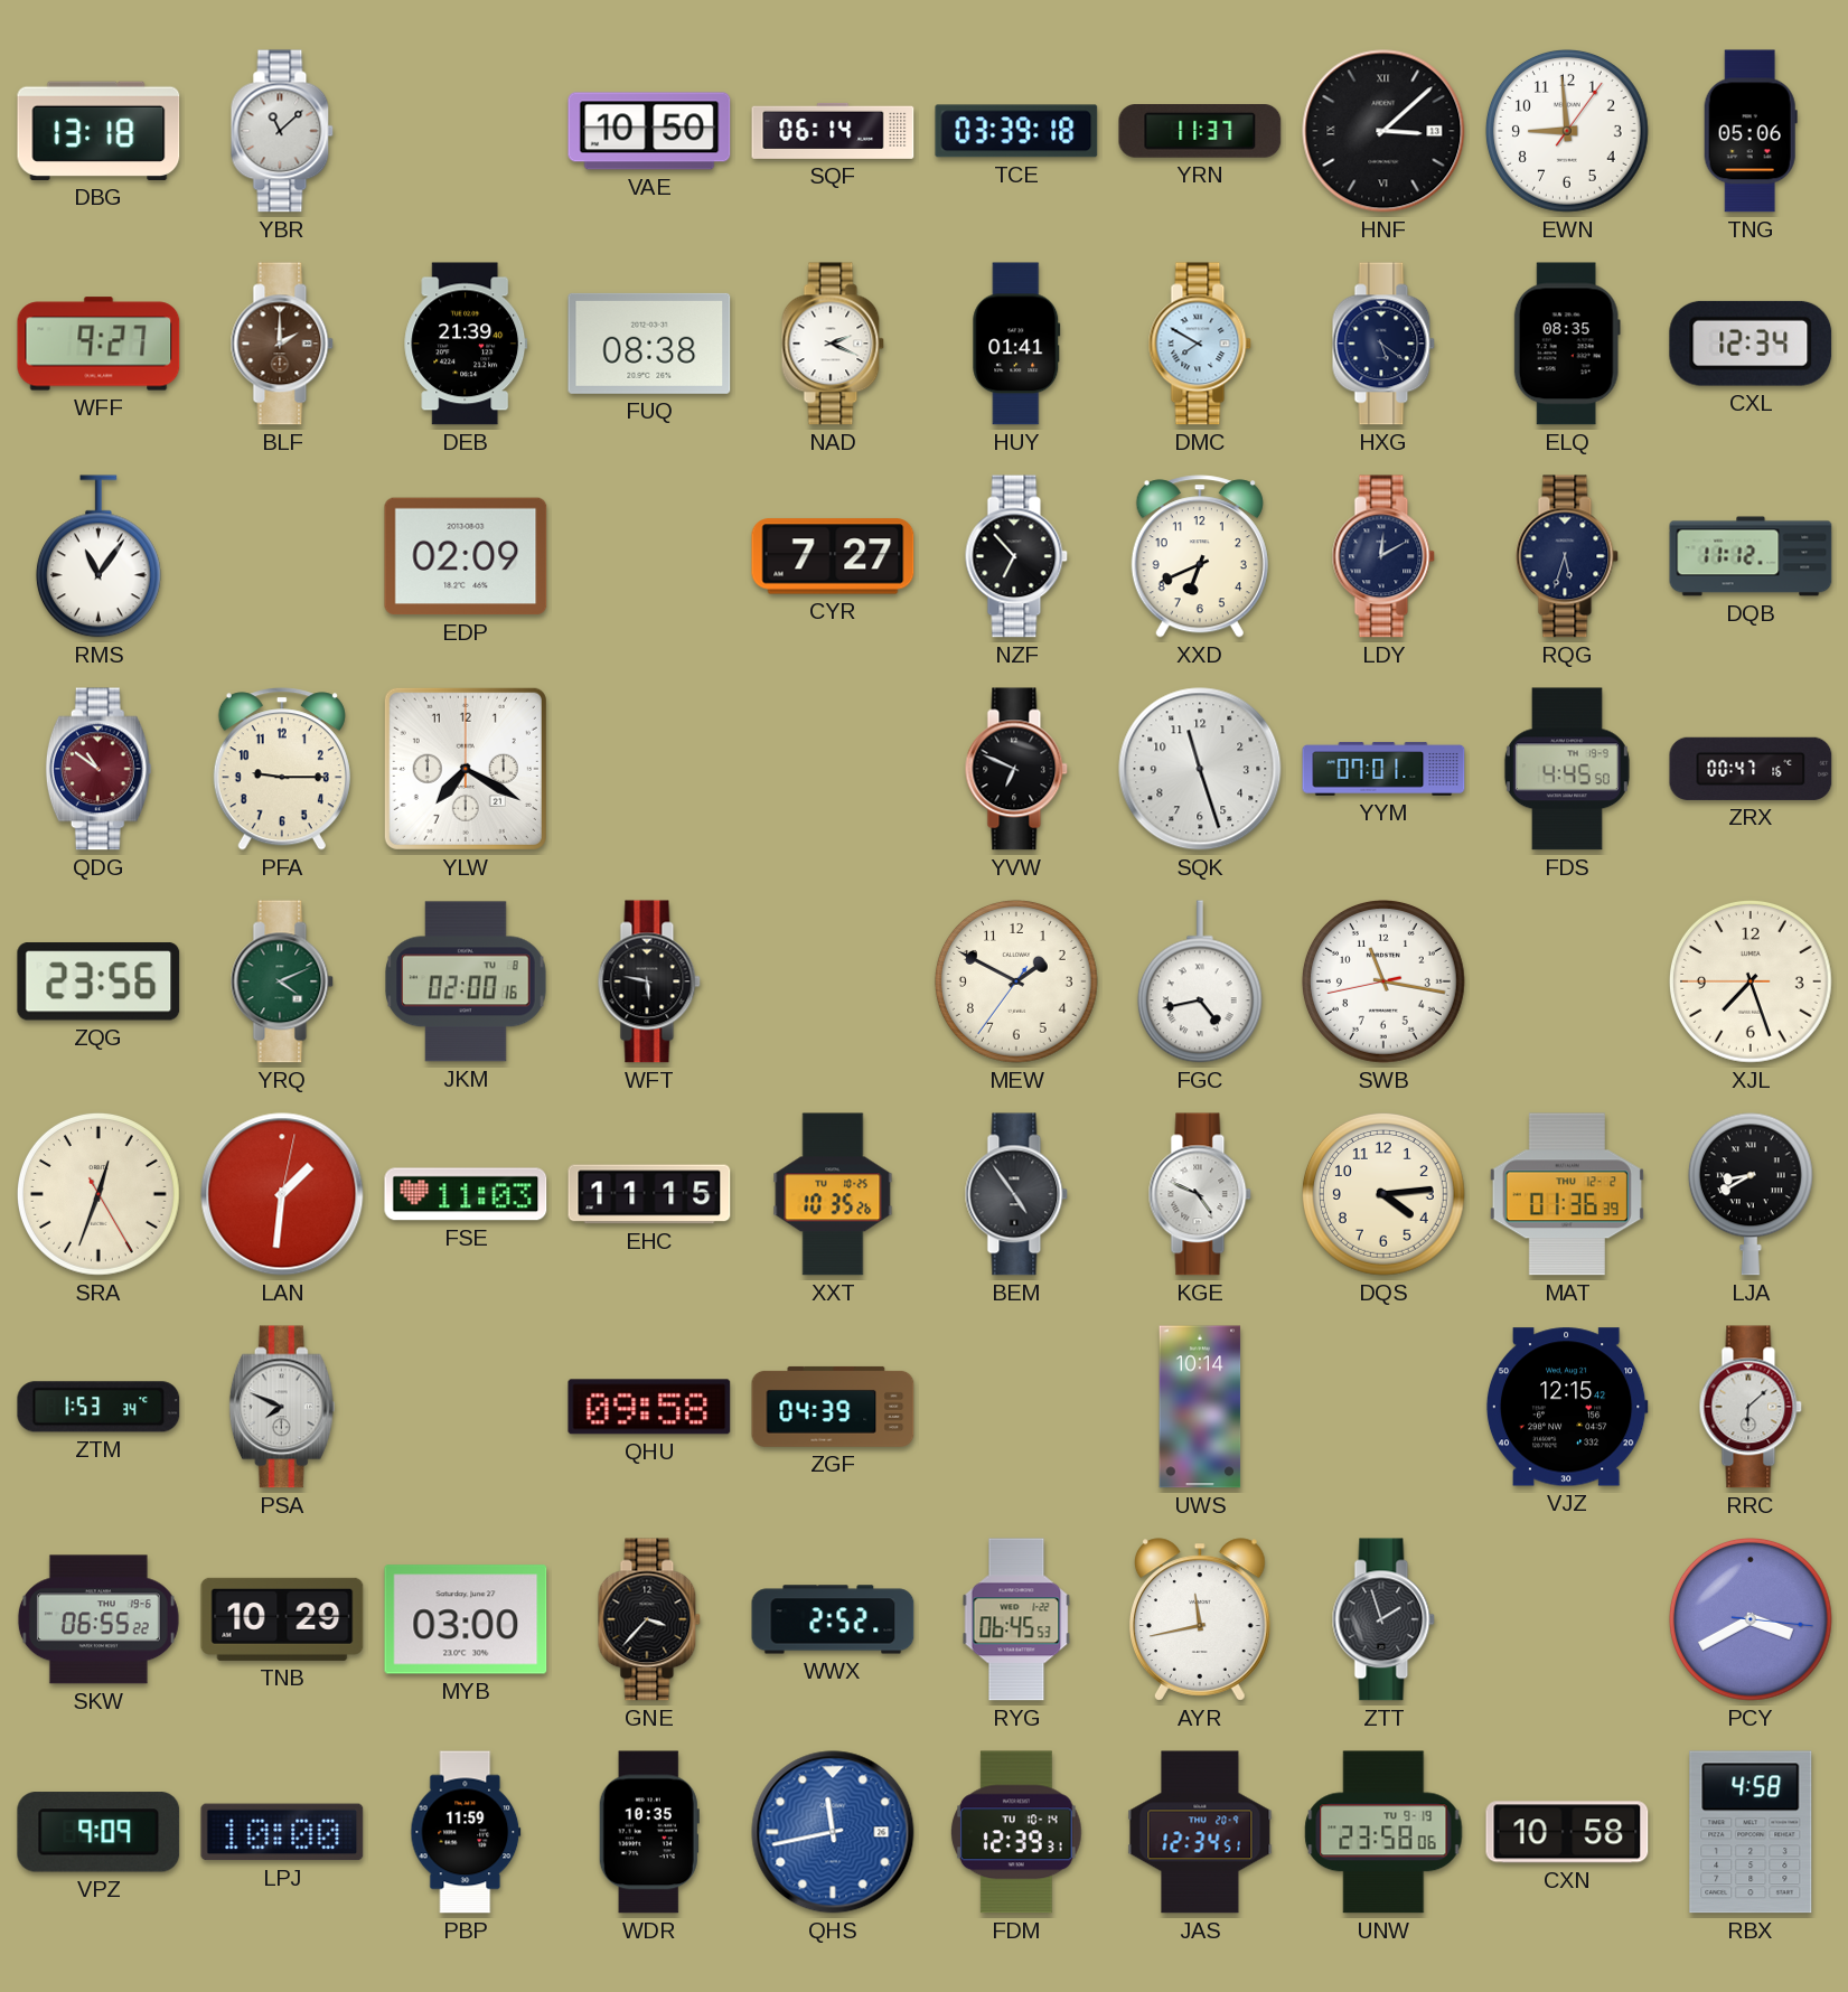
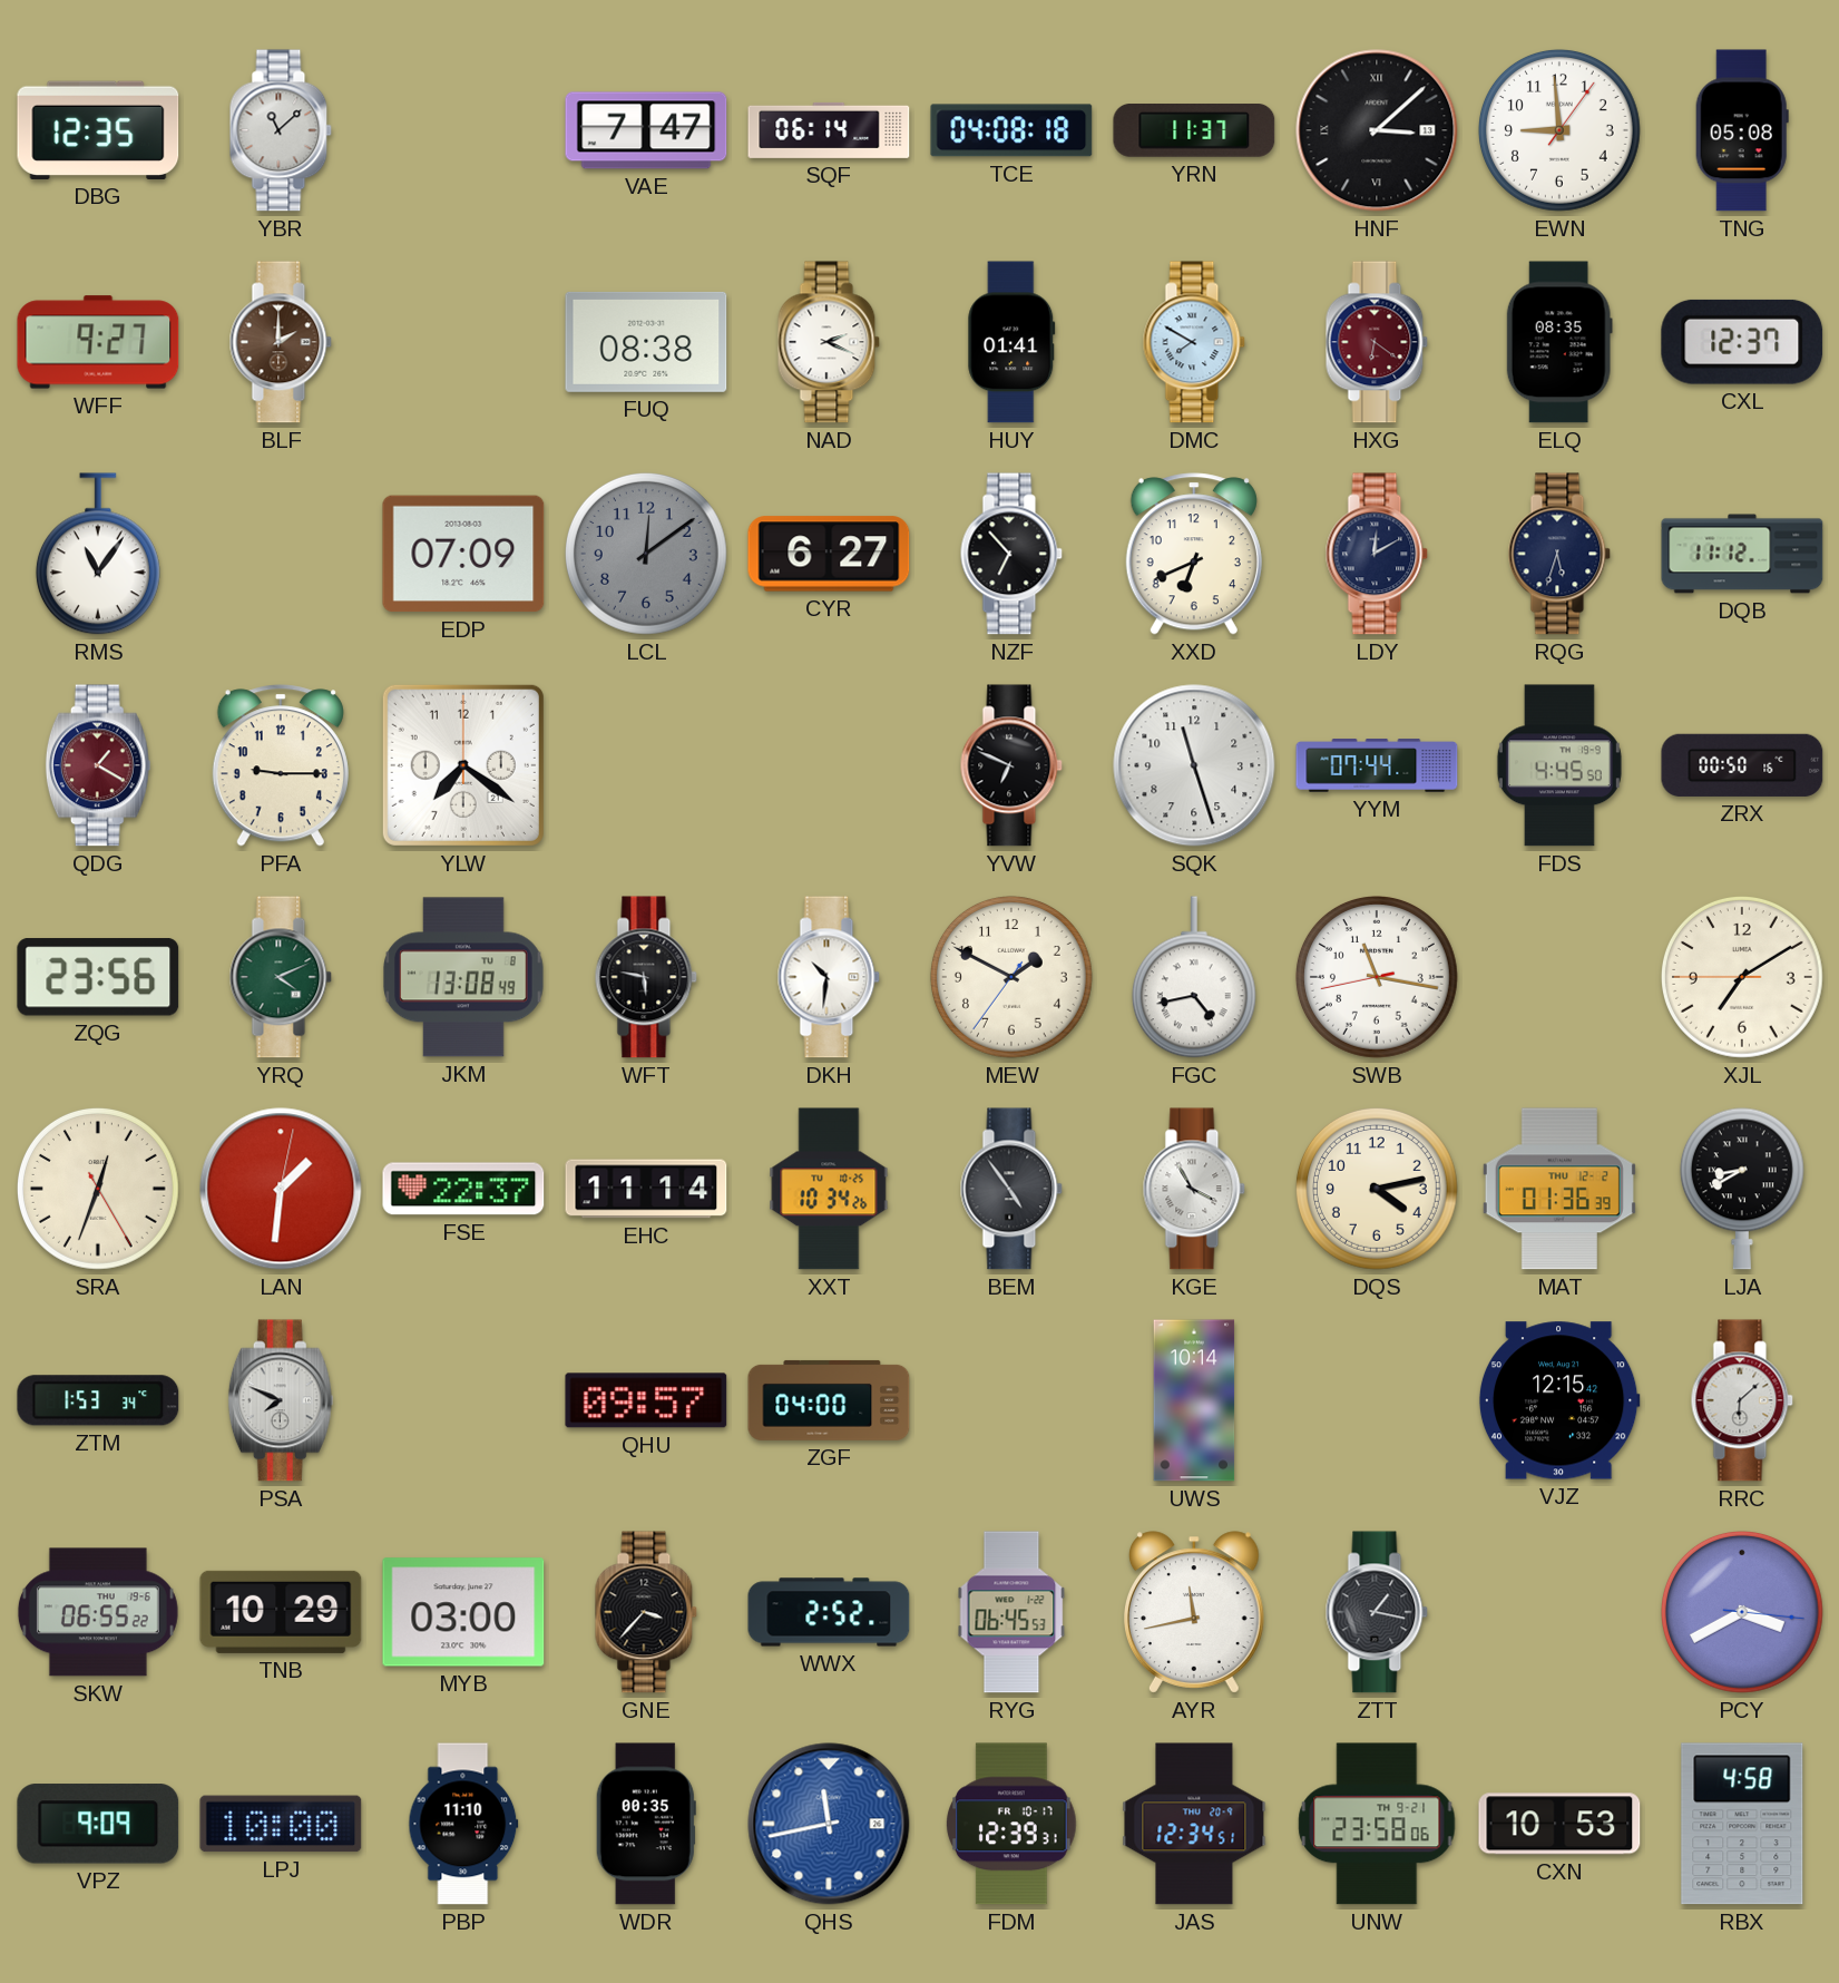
DBG: 13:18 -> 12:35
VAE: 10:50 -> 7:47
TCE: 03:39 -> 04:08
TNG: 05:06 -> 05:08
DEB: 21:39 -> none
HXG: 5:21 -> 6:21
HXG dial: navy -> burgundy
CXL: 12:34 -> 12:37
EDP: 02:09 -> 07:09
LCL: none -> 12:09
CYR: 7:27 -> 6:27
QDG: 10:51 -> 1:20
YLW: 7:20 -> 7:21
YYM: 07:01 -> 07:44
ZRX: 00:47 -> 00:50
JKM: 02:00 -> 13:08
DKH: none -> 10:31
XJL: 7:26 -> 7:09
FSE: 11:03 -> 22:37
EHC: 11:15 -> 11:14
XXT: 10:35 -> 10:34
KGE: 4:49 -> 3:55
DQS: 4:14 -> 4:13
QHU: 09:58 -> 09:57
ZGF: 04:39 -> 04:00
ZTT: 1:57 -> 1:17
PBP: 11:59 -> 11:10
WDR: 10:35 -> 00:35
FDM date: TU 10-14 -> FR 10-17
UNW date: TU 9-19 -> TH 9-21
CXN: 10:58 -> 10:53
